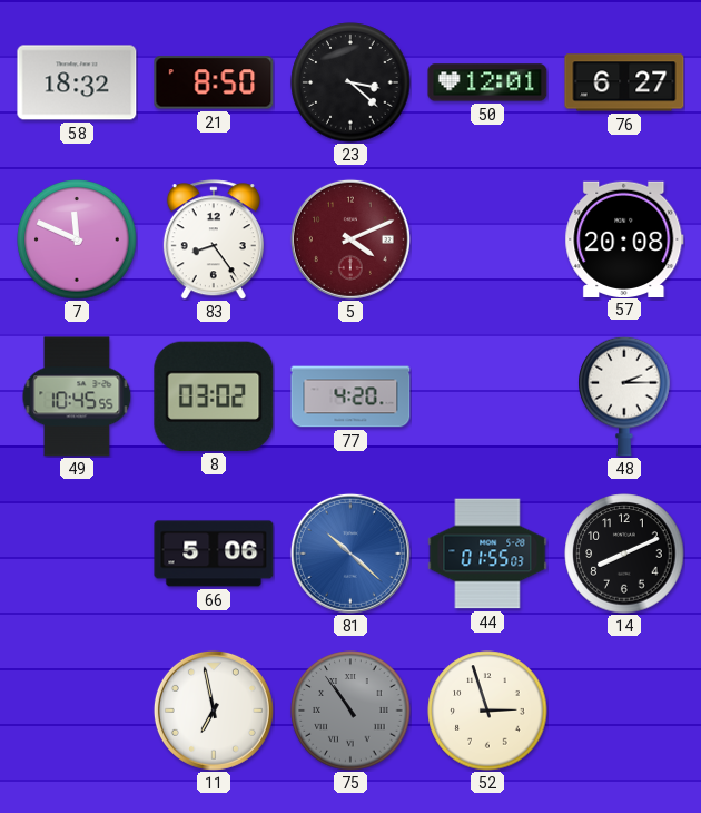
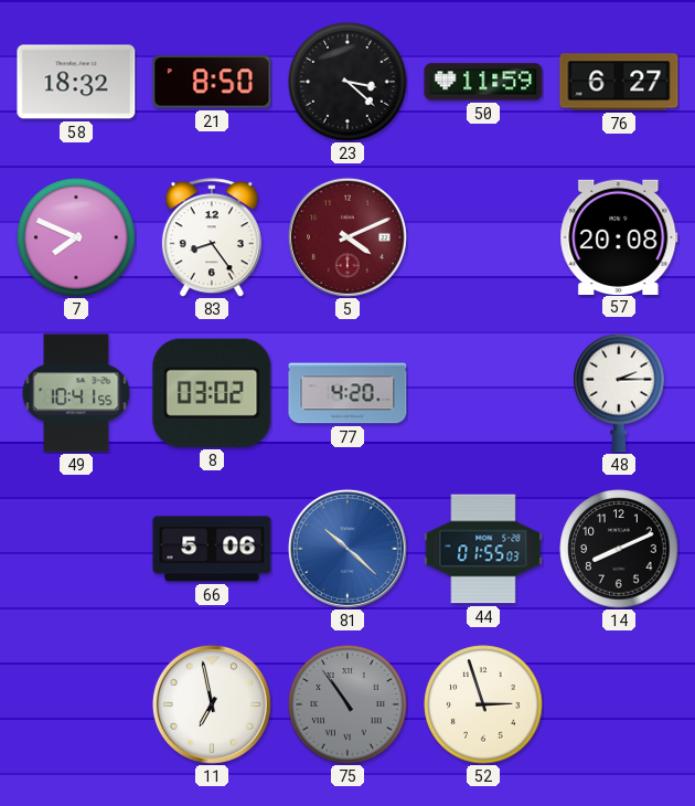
50: 12:01 -> 11:59
7: 11:49 -> 7:49
49: 10:45 -> 10:41
